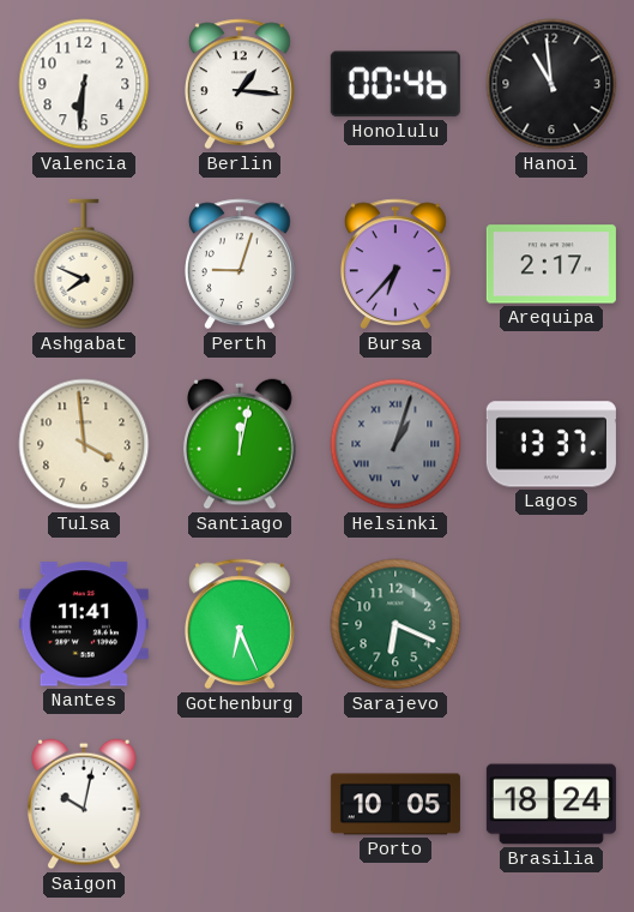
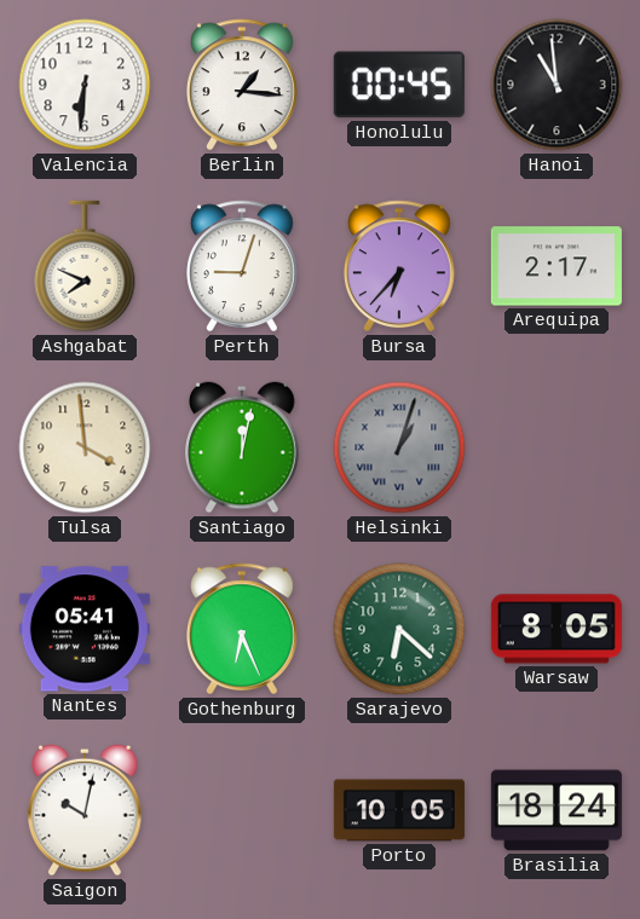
Honolulu: 00:46 -> 00:45
Lagos: 13:37 -> none
Nantes: 11:41 -> 05:41
Sarajevo: 6:19 -> 6:22
Warsaw: none -> 8:05
